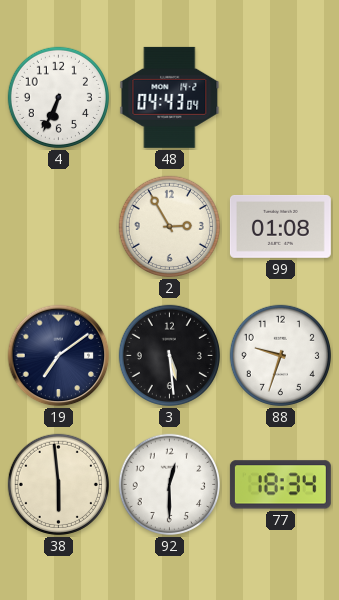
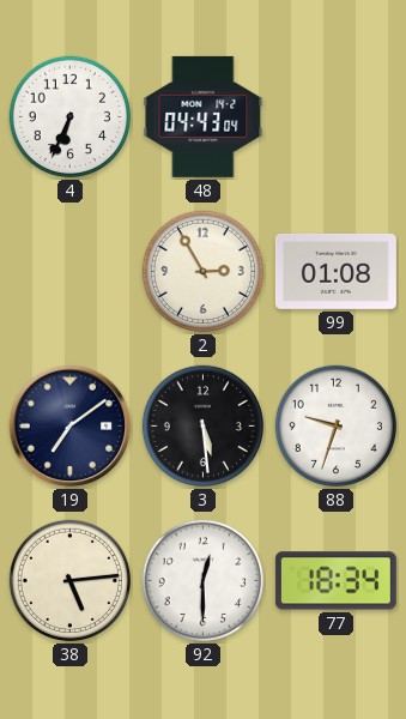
38: 5:59 -> 5:14
